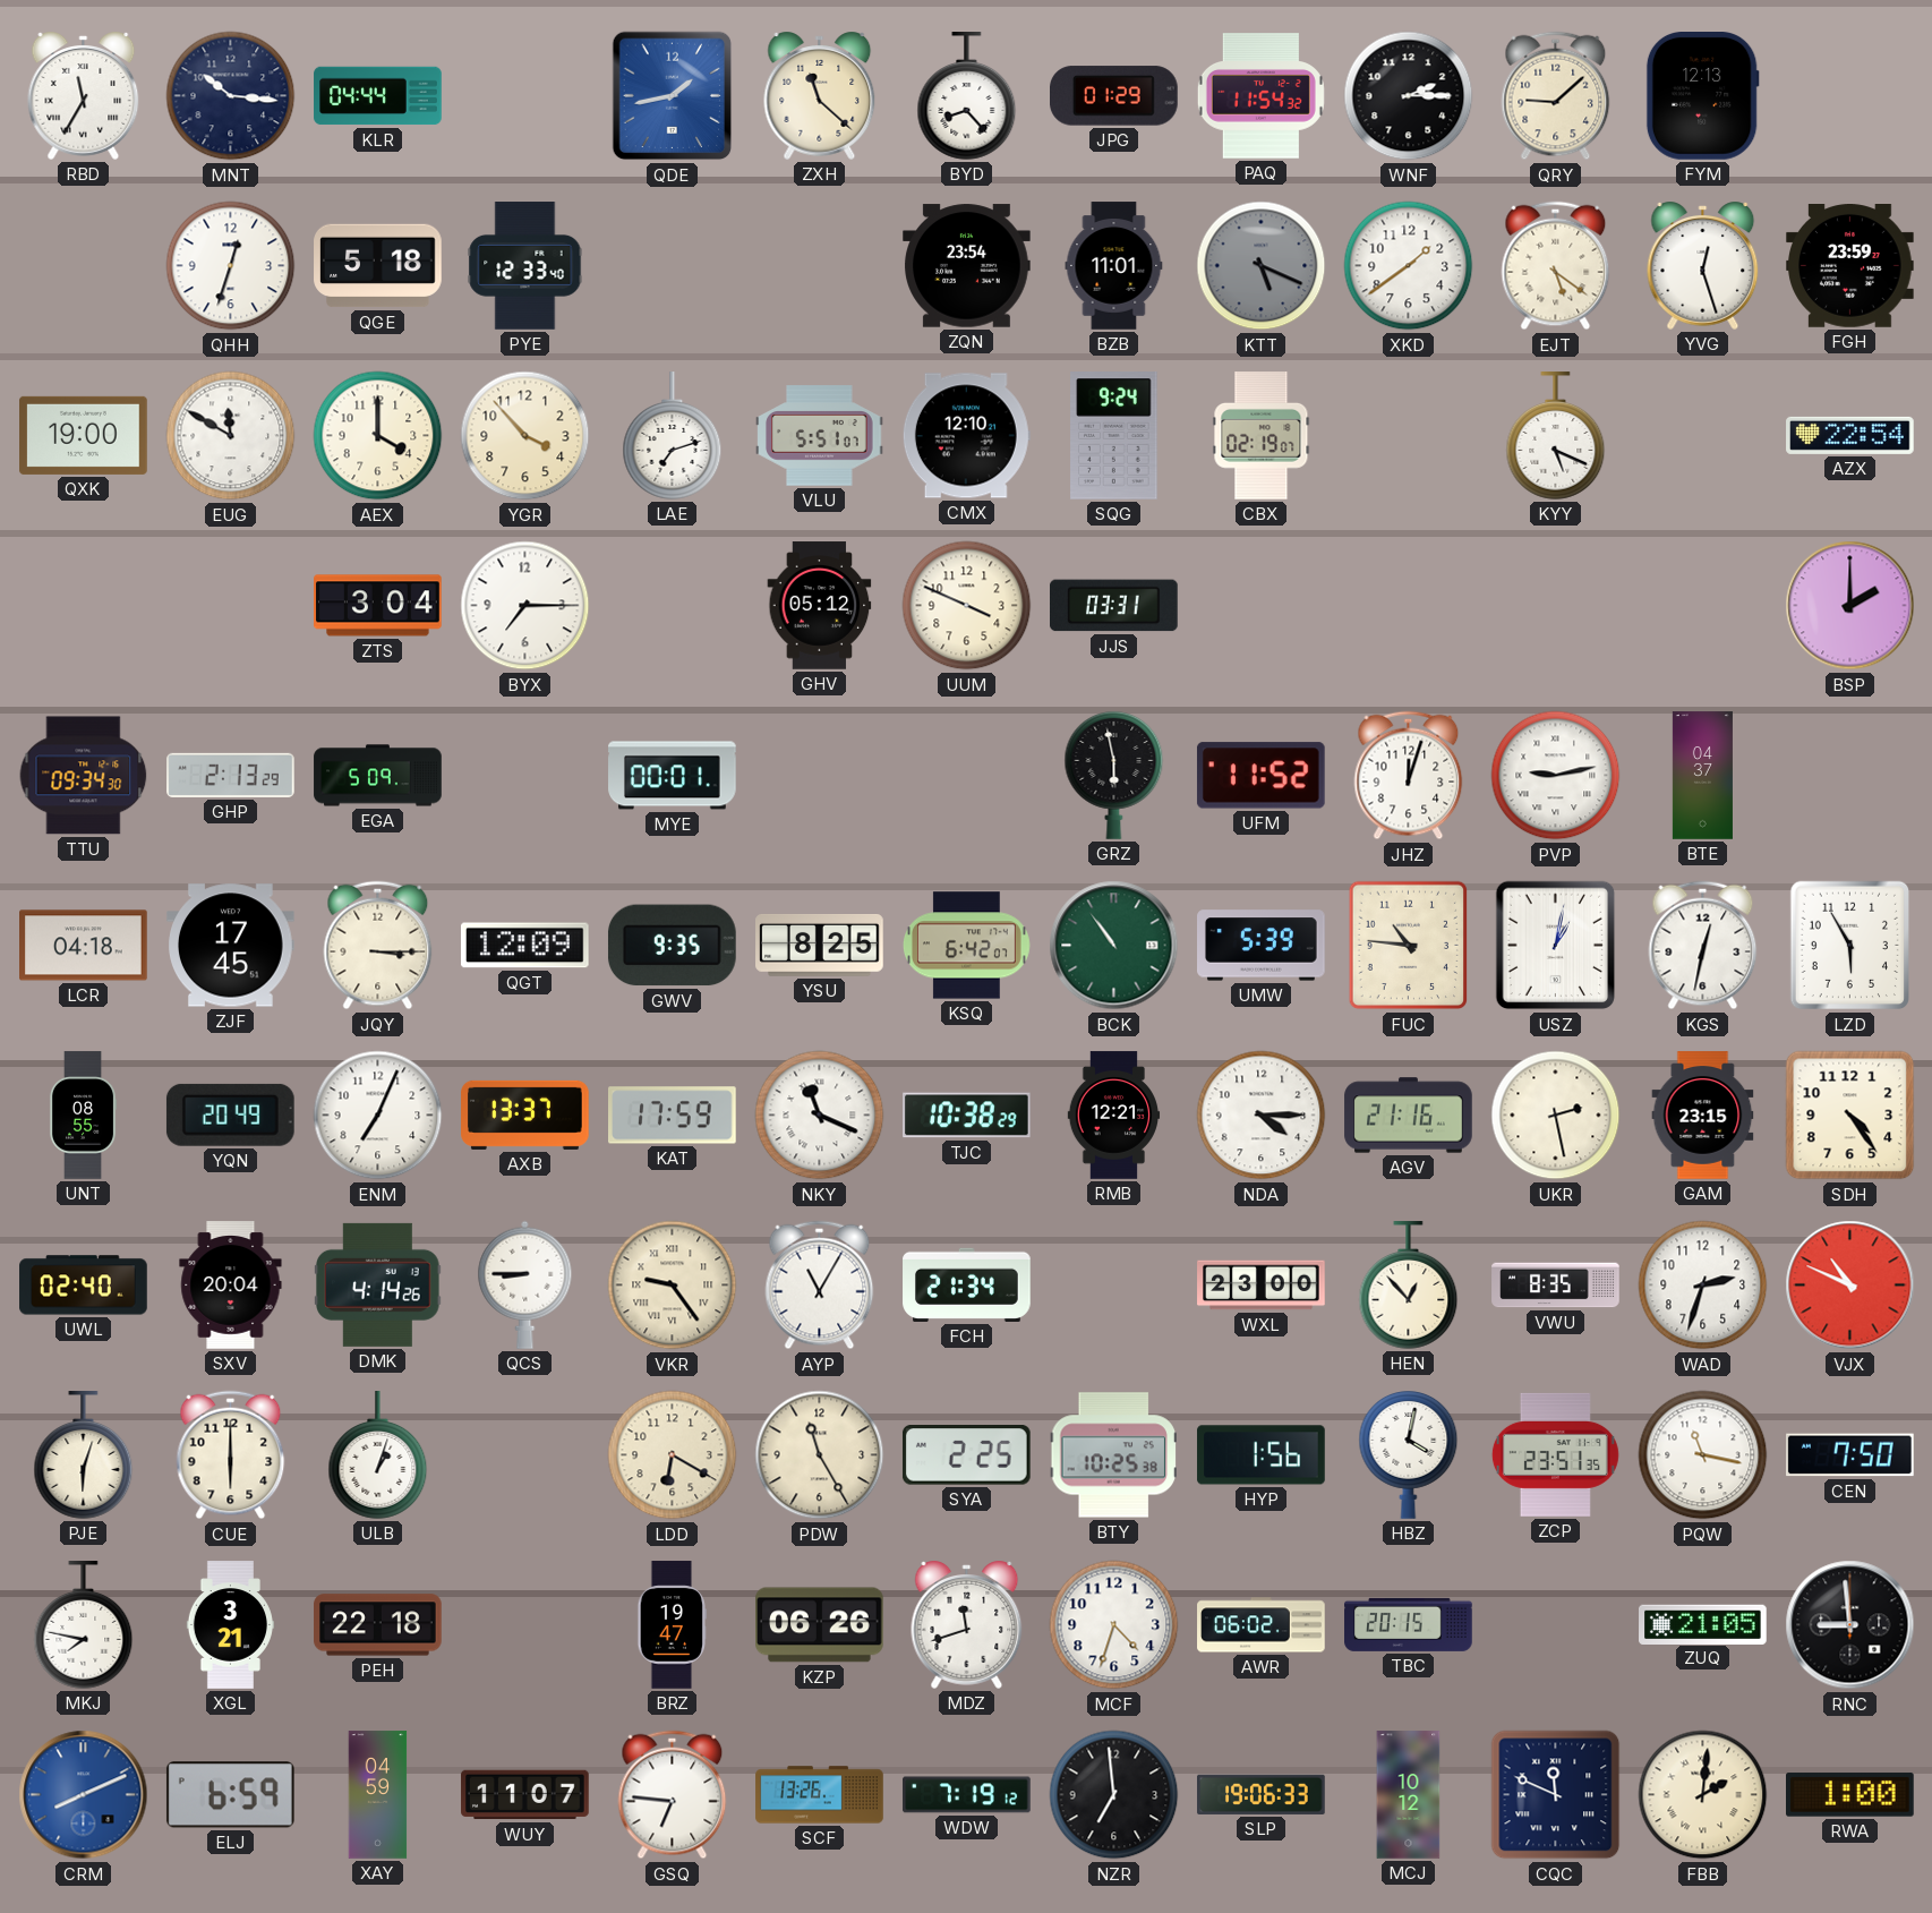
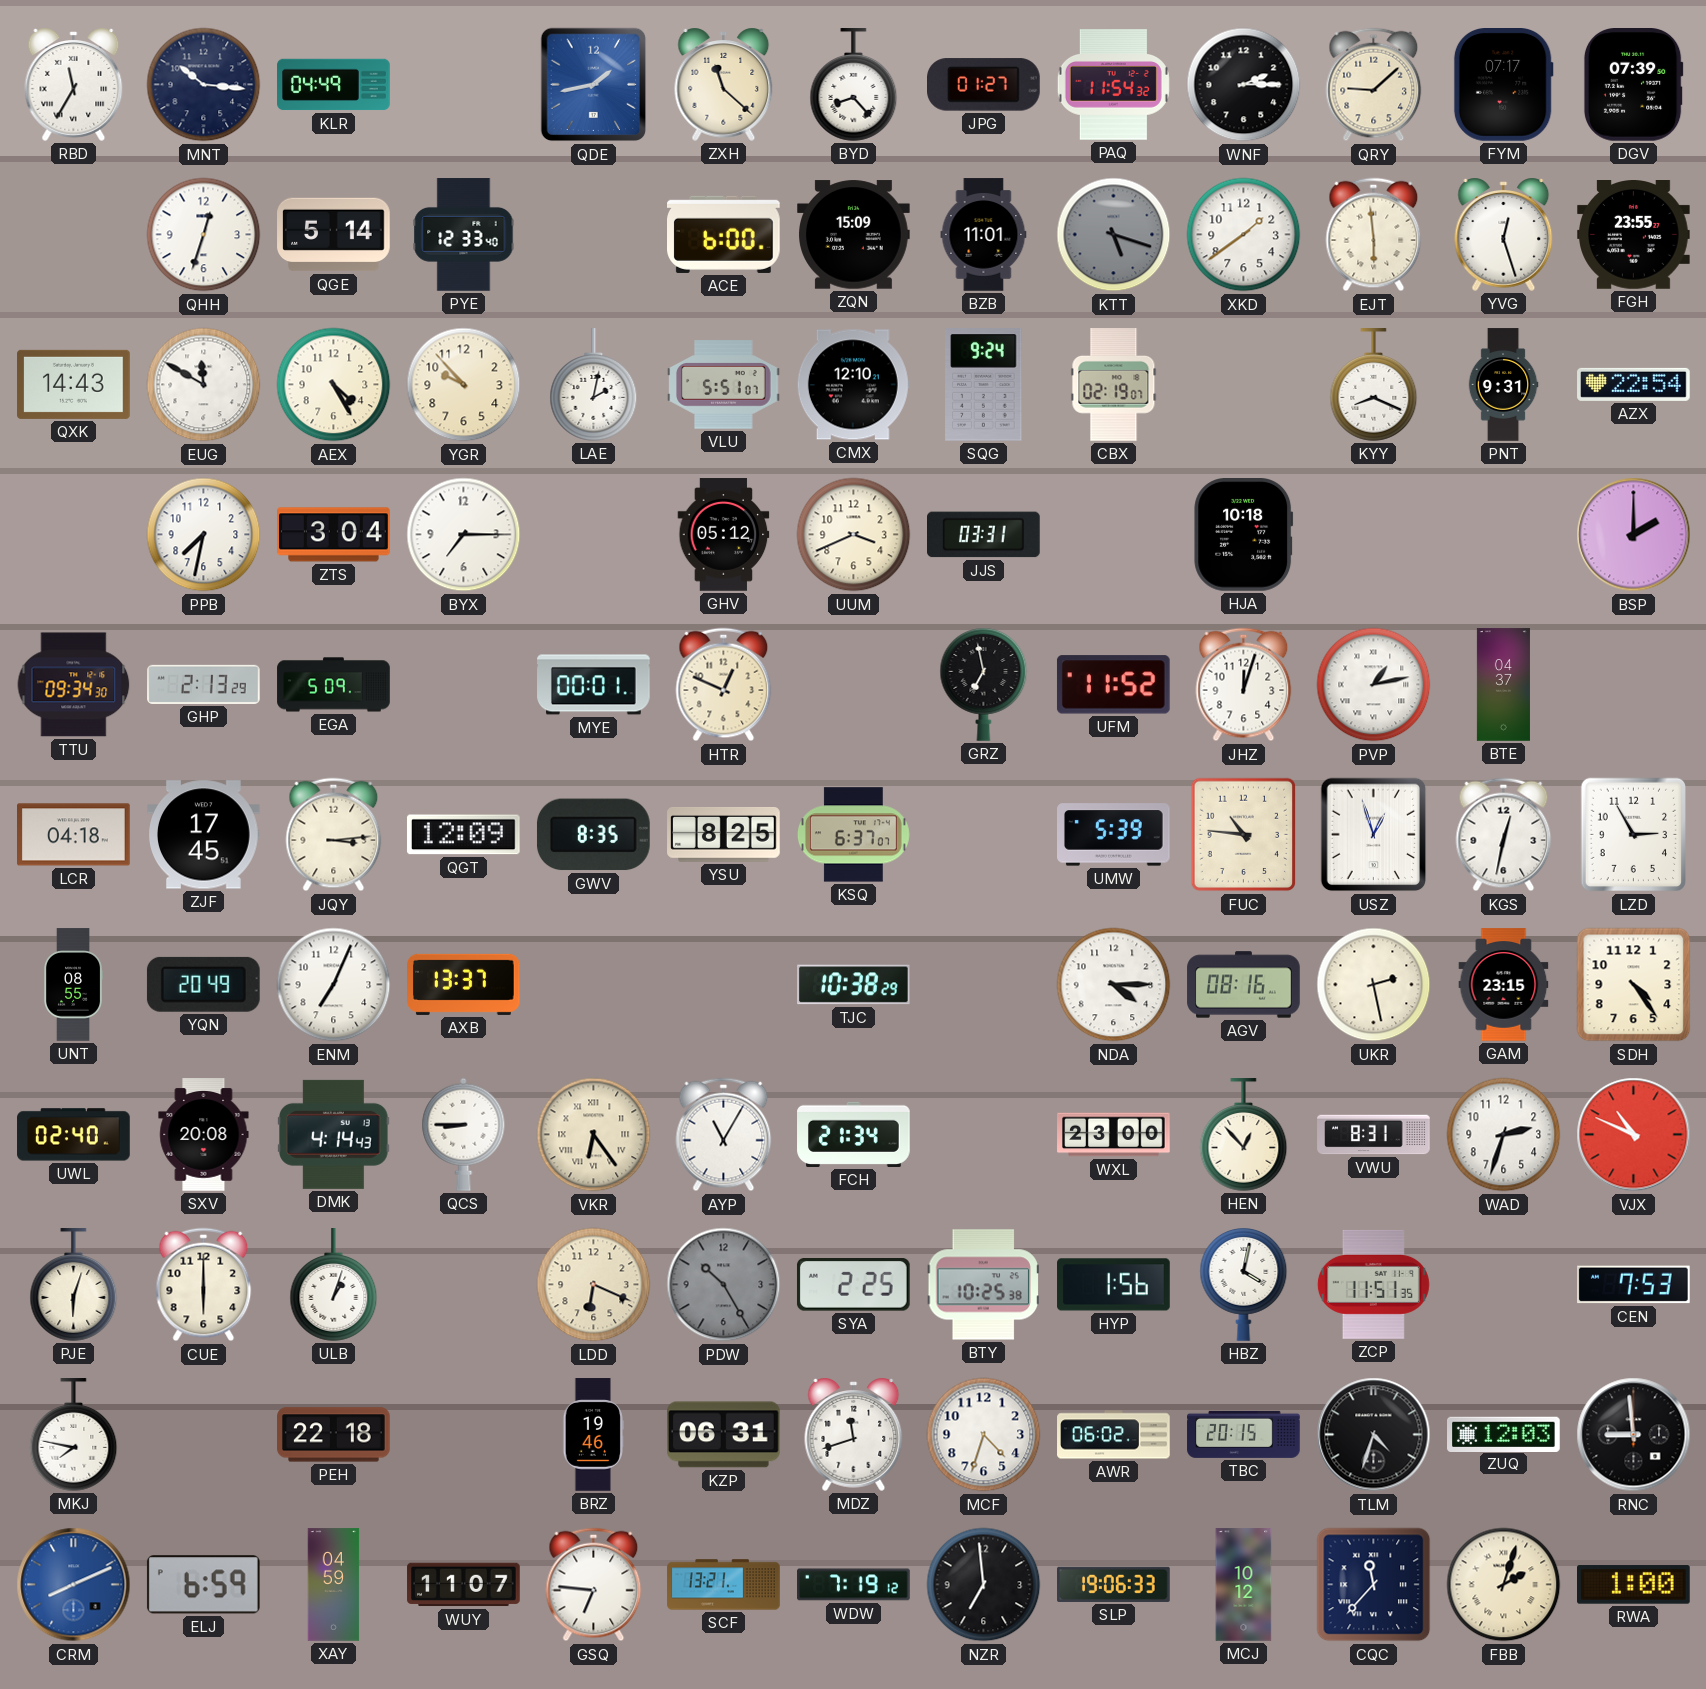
KLR: 04:44 -> 04:49
JPG: 01:29 -> 01:27
FYM: 12:13 -> 07:17
DGV: none -> 07:39
QGE: 5:18 -> 5:14
ACE: none -> 6:00
ZQN: 23:54 -> 15:09
KTT: 5:19 -> 5:18
EJT: 5:21 -> 5:59
FGH: 23:59 -> 23:55
QXK: 19:00 -> 14:43
AEX: 4:00 -> 4:25
YGR: 3:53 -> 9:53
LAE: 7:12 -> 2:02
KYY: 5:19 -> 8:19
PNT: none -> 9:31
PPB: none -> 7:32
UUM: 3:49 -> 3:41
HJA: none -> 10:18
HTR: none -> 12:49
GRZ: 5:58 -> 6:58
PVP: 9:13 -> 1:13
JQY: 3:15 -> 3:14
GWV: 9:35 -> 8:35
KSQ: 6:42 -> 6:37
BCK: 10:54 -> none
USZ: 1:02 -> 12:57
LZD: 5:55 -> 2:55
KAT: 17:59 -> none
NKY: 11:19 -> none
RMB: 12:21 -> none
AGV: 21:16 -> 08:16
SXV: 20:04 -> 20:08
DMK: 4:14:26 -> 4:14:43
VKR: 9:24 -> 6:24
VWU: 8:35 -> 8:31
LDD: 6:20 -> 6:19
PDW: 11:25 -> 10:25
PDW dial: cream -> grey
ZCP: 23:51 -> 11:51
PQW: 11:17 -> none
CEN: 7:50 -> 7:53
XGL: 3:21 -> none
BRZ: 19:47 -> 19:46
KZP: 06:26 -> 06:31
TLM: none -> 4:33
ZUQ: 21:05 -> 12:03
SCF: 13:26 -> 13:21
CQC: 11:49 -> 11:37
FBB: 2:01 -> 2:03
